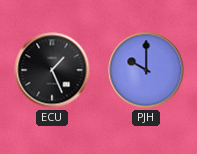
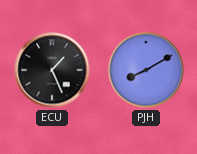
PJH: 10:00 -> 8:10
